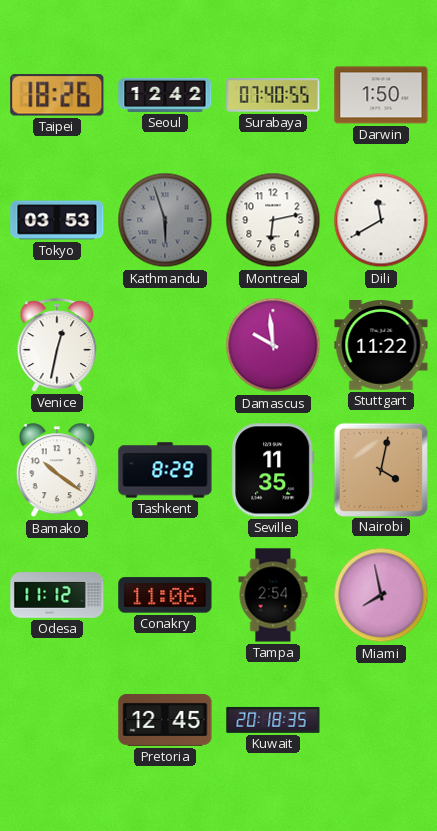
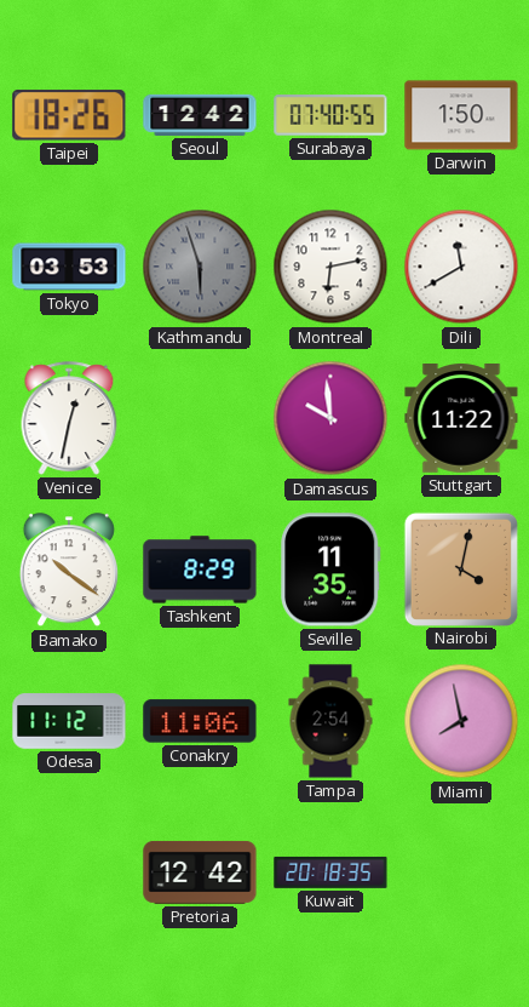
Pretoria: 12:45 -> 12:42
